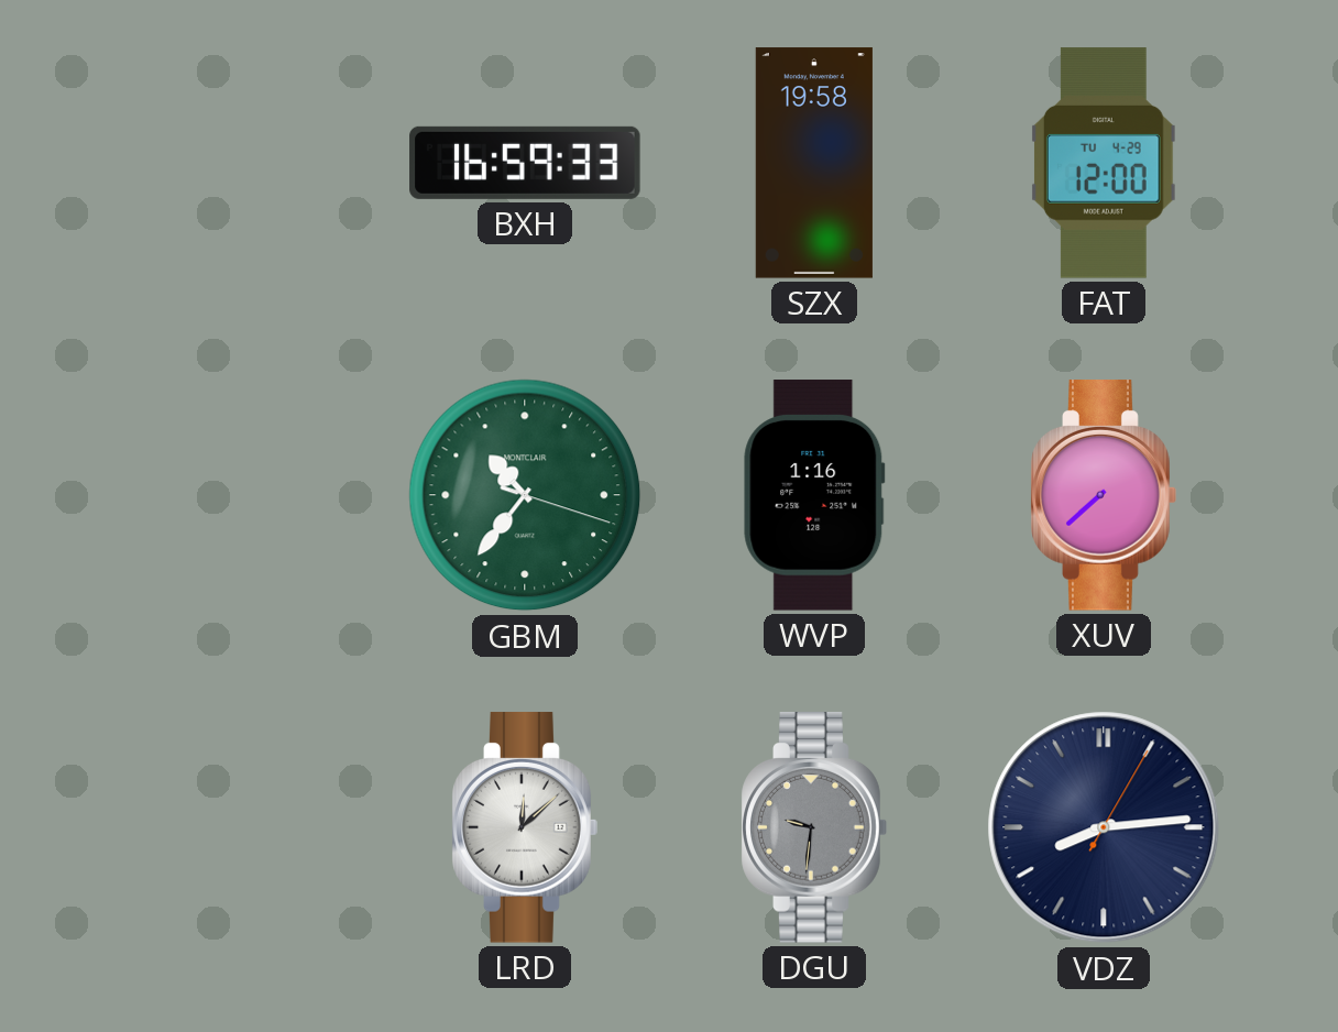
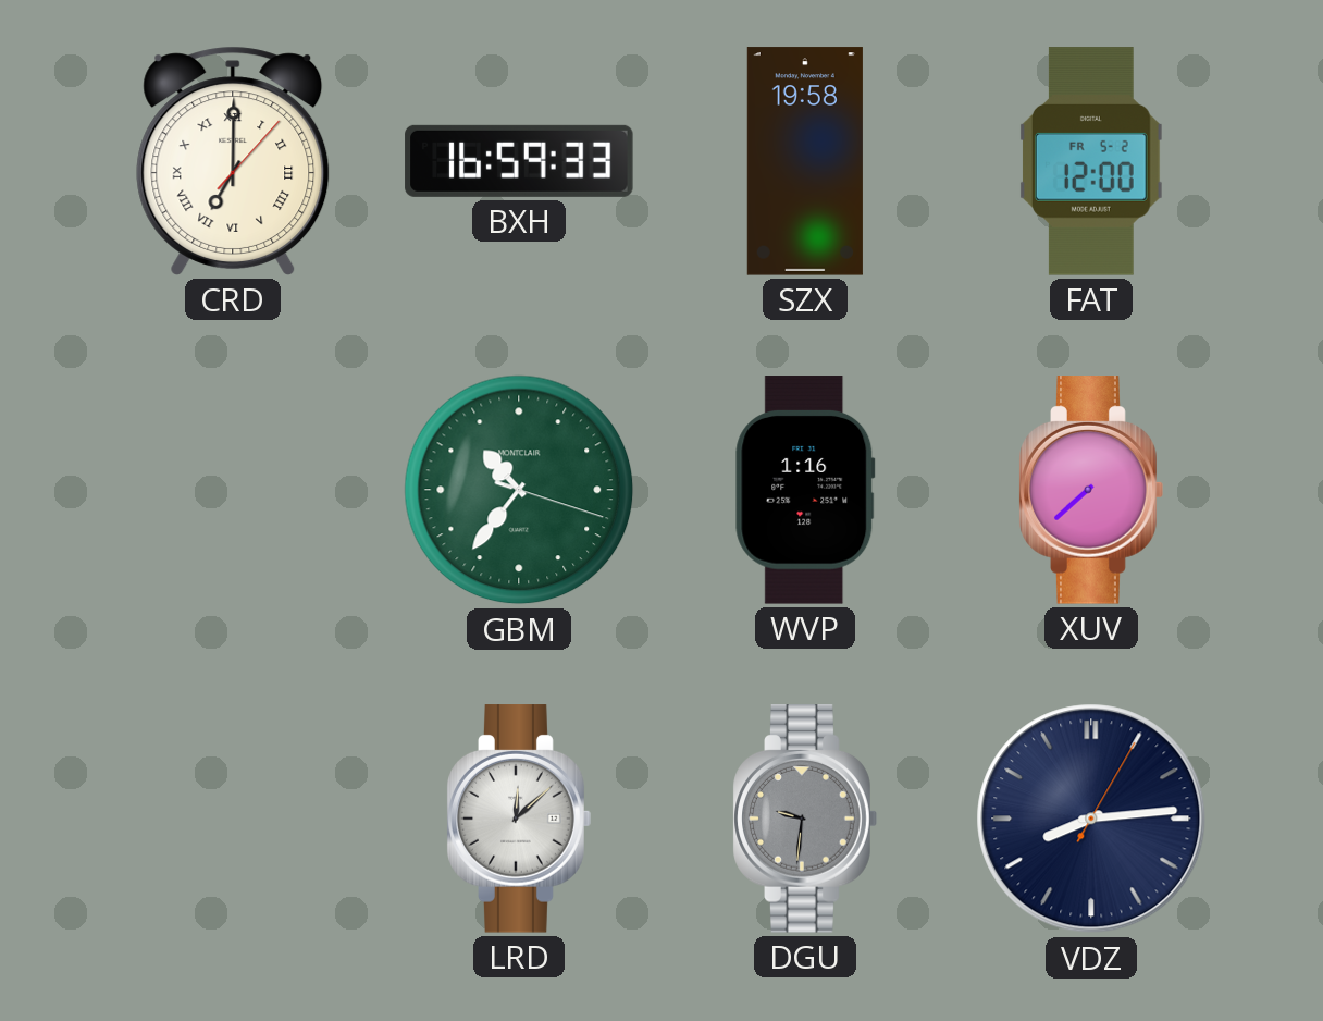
CRD: none -> 7:00
FAT date: TU 4-29 -> FR 5-2
